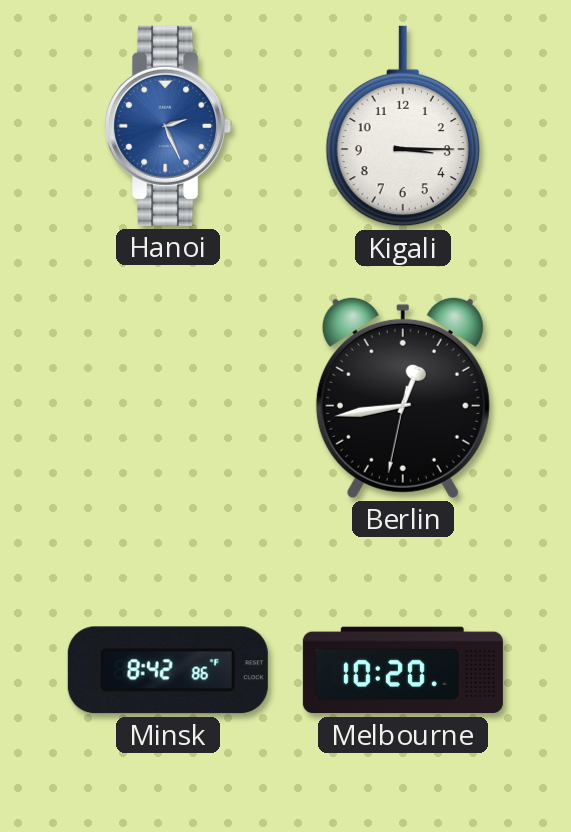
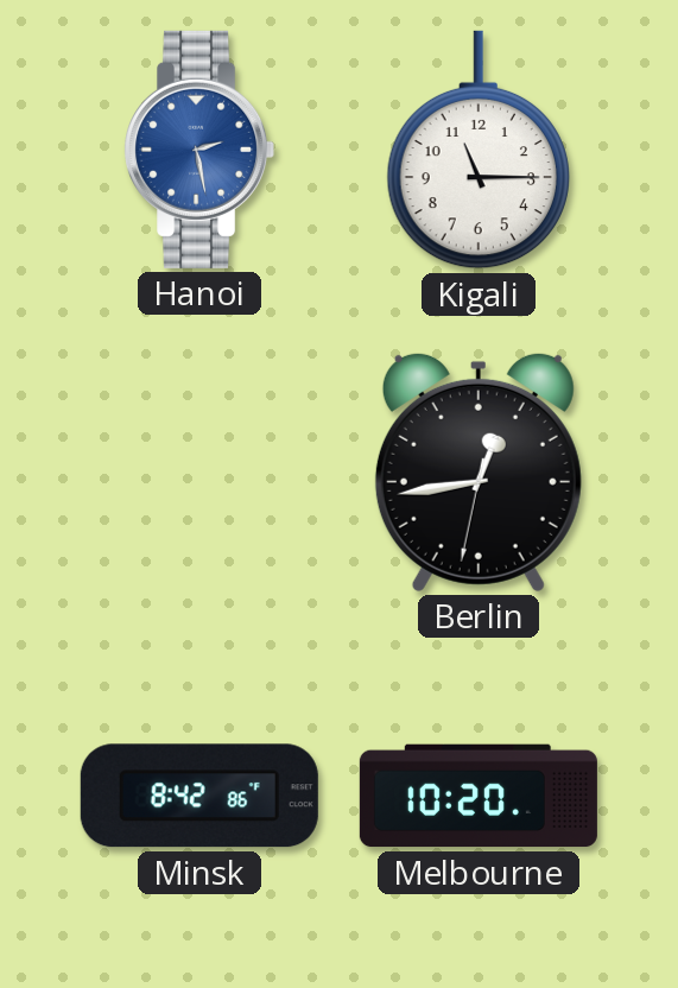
Hanoi: 2:26 -> 2:28
Kigali: 3:15 -> 11:15
